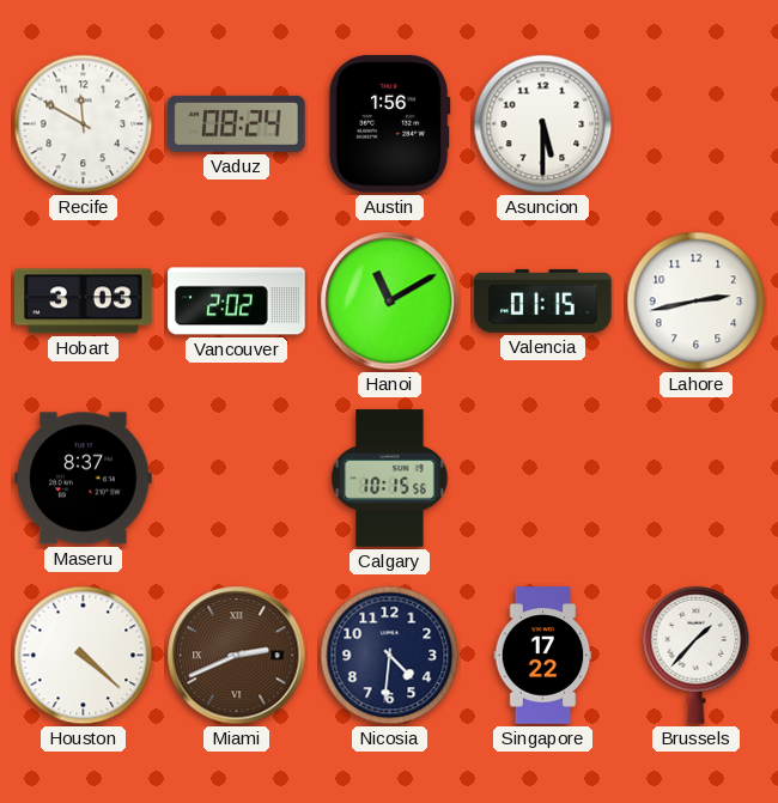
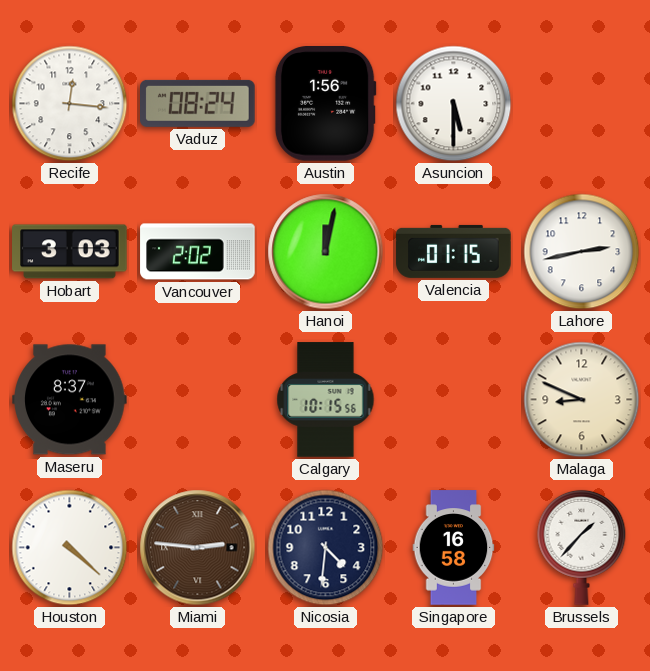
Recife: 11:50 -> 12:16
Hanoi: 11:10 -> 12:02
Malaga: none -> 8:49
Miami: 2:41 -> 2:46
Singapore: 17:22 -> 16:58
